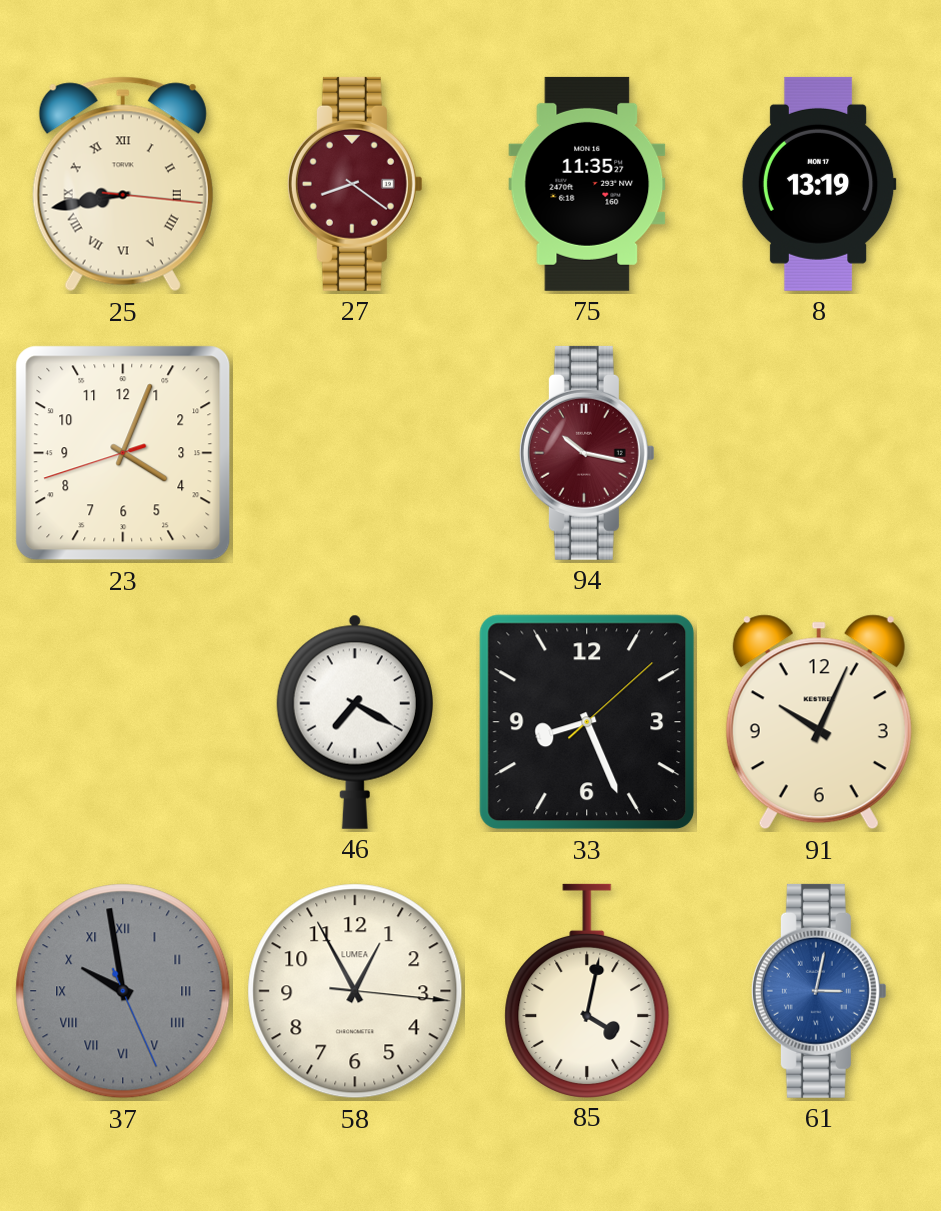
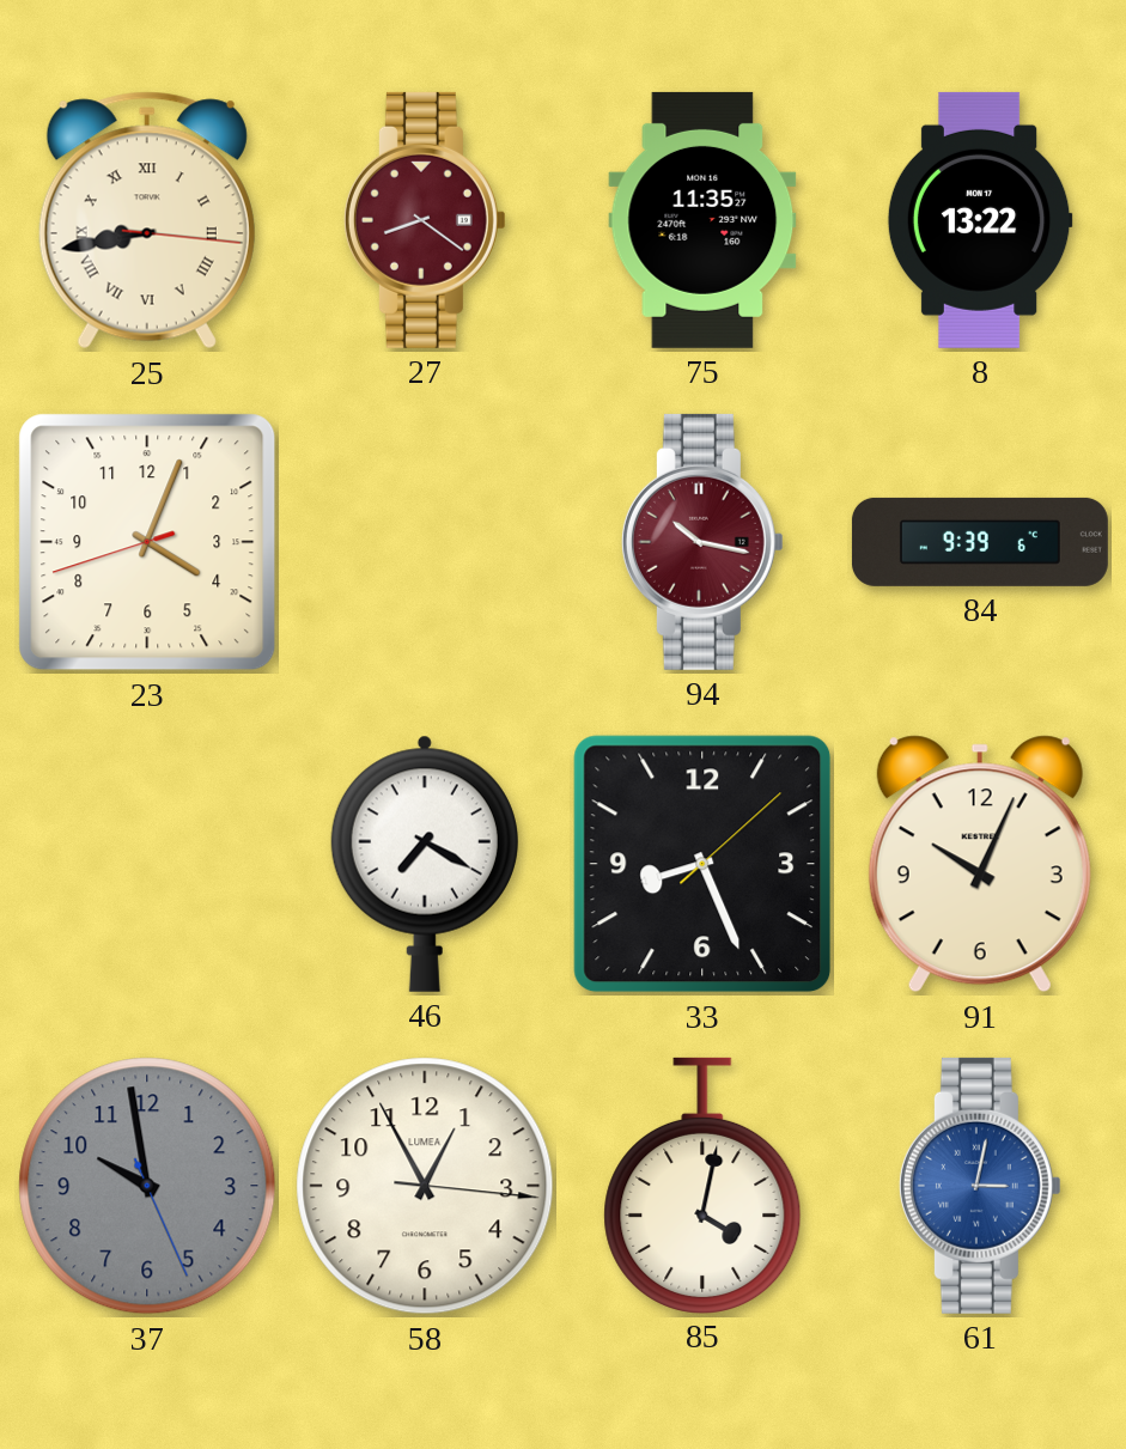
8: 13:19 -> 13:22
84: none -> 9:39
37 numerals: Roman -> Arabic
